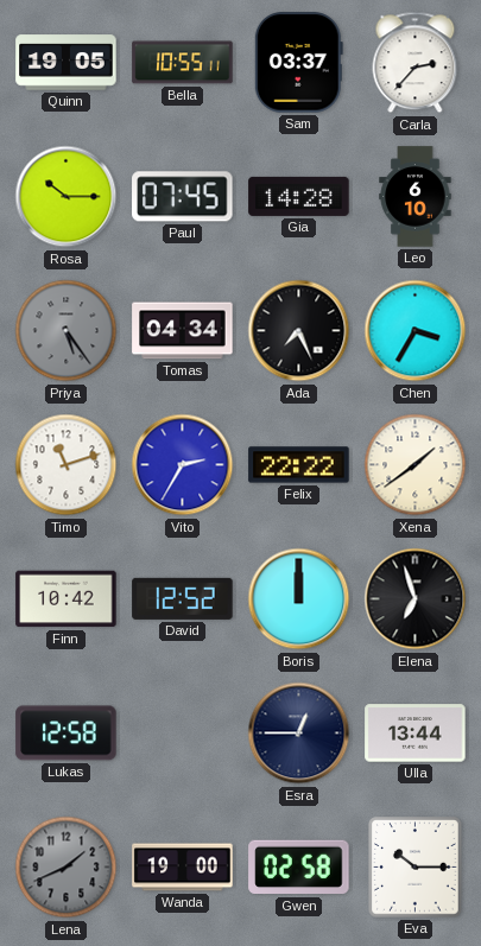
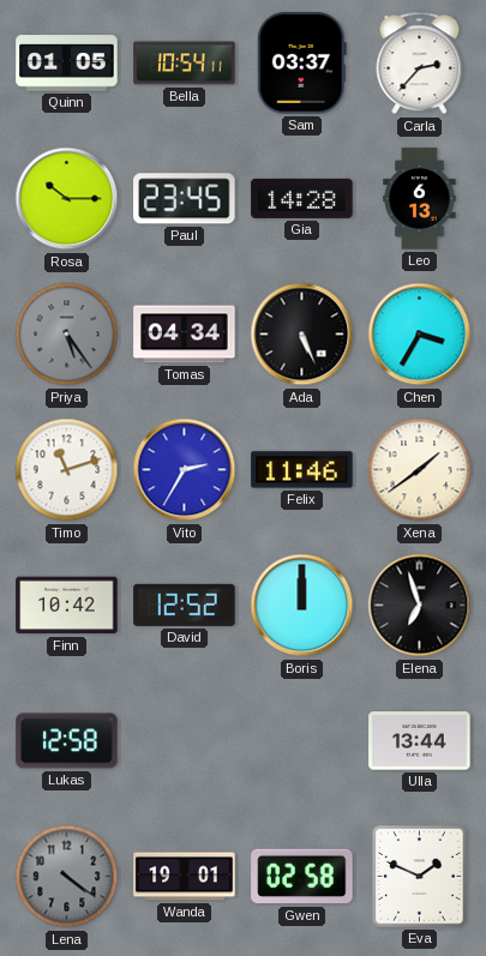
Quinn: 19:05 -> 01:05
Bella: 10:55 -> 10:54
Paul: 07:45 -> 23:45
Leo: 6:10 -> 6:13
Ada: 7:26 -> 5:26
Felix: 22:22 -> 11:46
Esra: 12:45 -> none
Lena: 1:41 -> 4:21
Wanda: 19:00 -> 19:01
Eva: 10:15 -> 1:49
